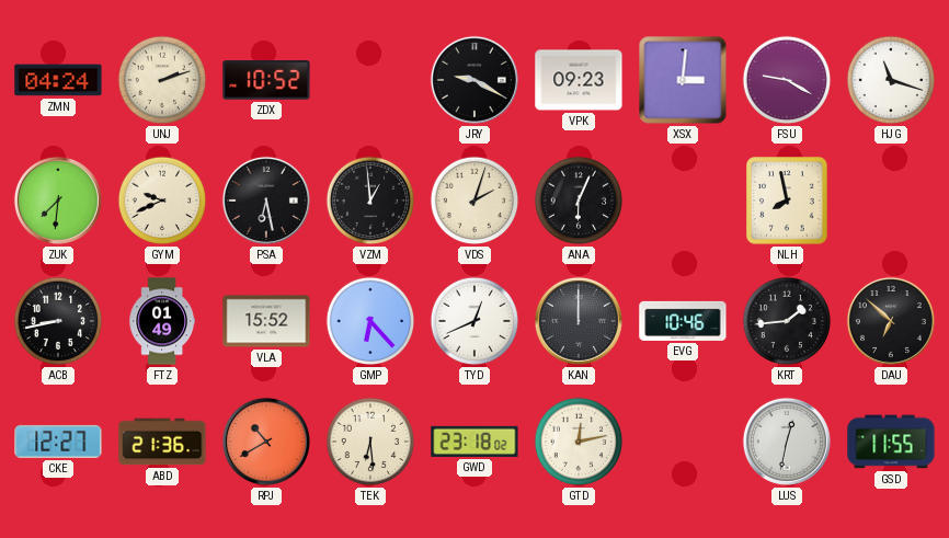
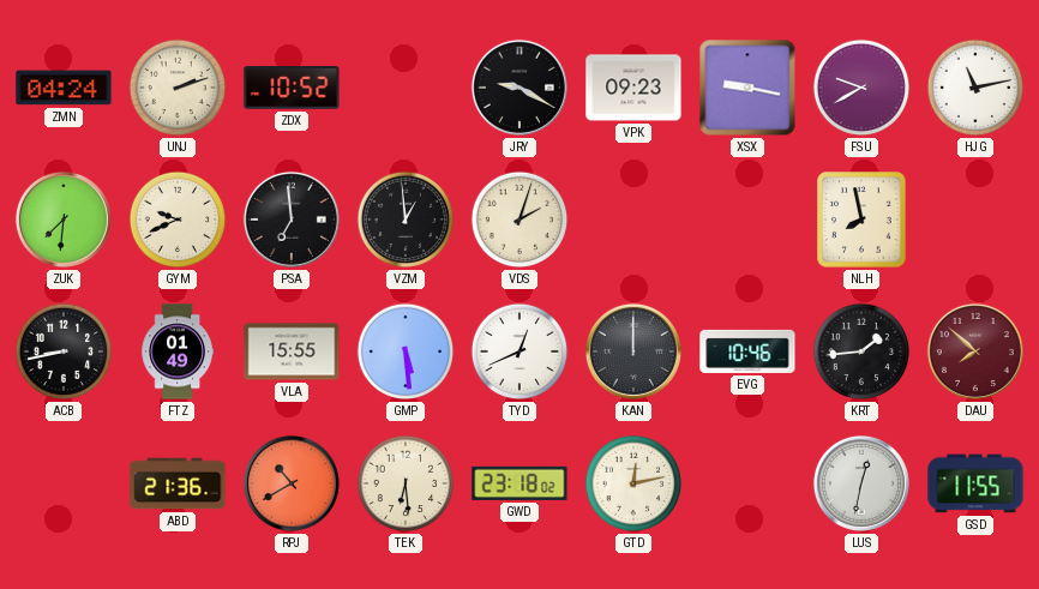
XSX: 3:01 -> 9:17
FSU: 9:20 -> 9:40
HJG: 11:18 -> 11:13
PSA: 6:28 -> 6:59
ANA: 6:04 -> none
VLA: 15:52 -> 15:55
GMP: 6:23 -> 5:29
DAU: 6:52 -> 7:52
DAU dial: black -> burgundy
CKE: 12:27 -> none
